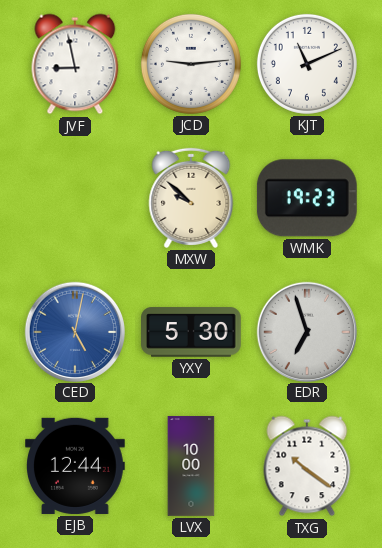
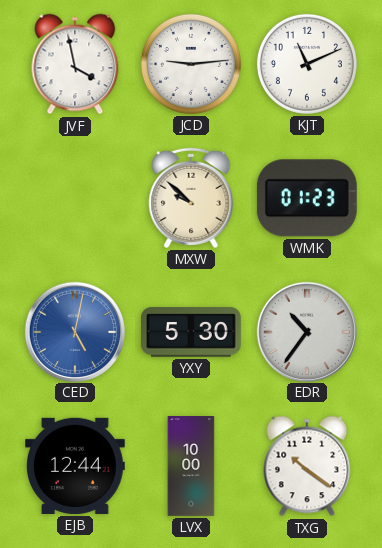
JVF: 8:58 -> 3:58
WMK: 19:23 -> 01:23
EDR: 6:57 -> 10:36
